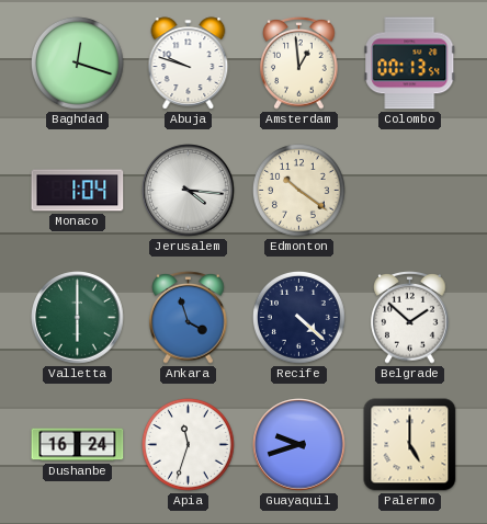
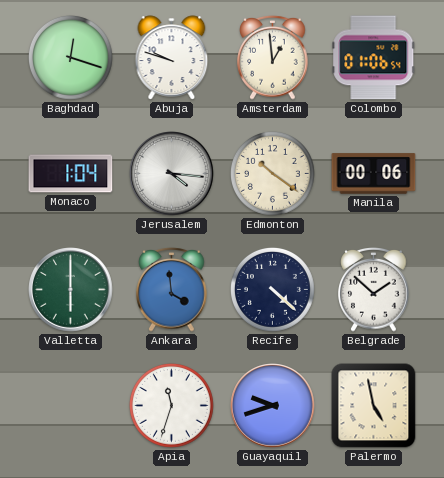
Colombo: 00:13 -> 01:06
Manila: none -> 00:06
Ankara: 3:57 -> 3:59
Dushanbe: 16:24 -> none
Palermo: 5:00 -> 4:58
